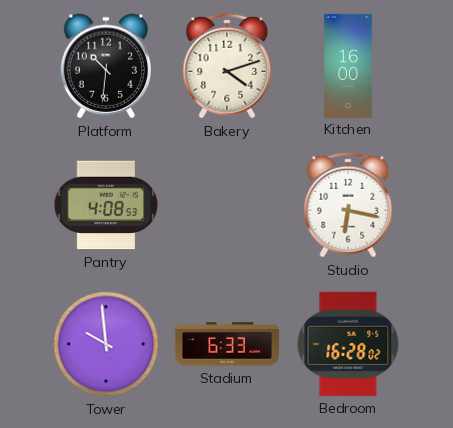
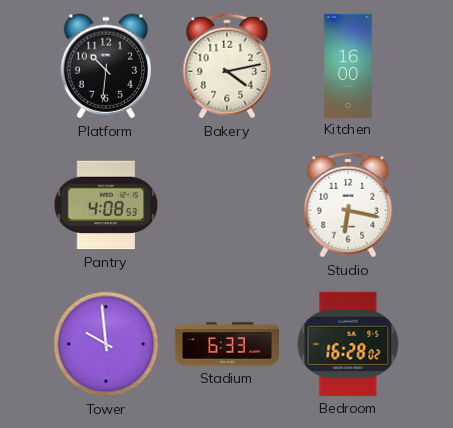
Bakery: 4:12 -> 4:13
